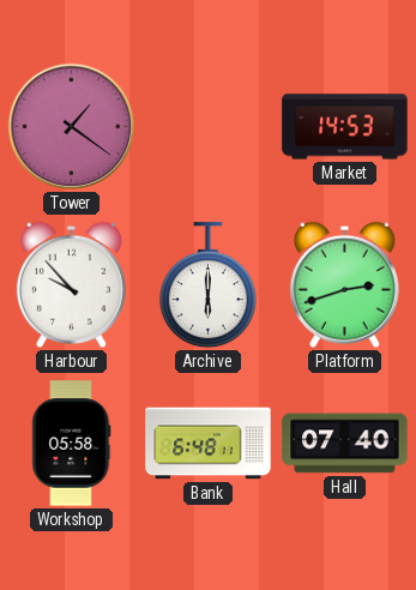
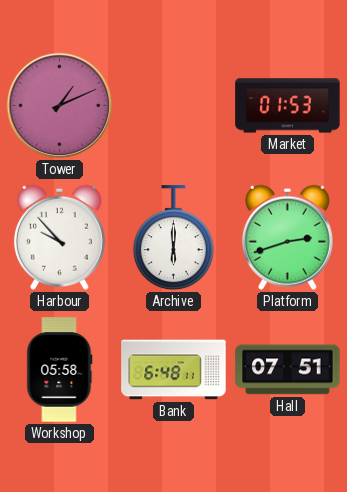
Tower: 1:21 -> 1:11
Market: 14:53 -> 01:53
Hall: 07:40 -> 07:51
